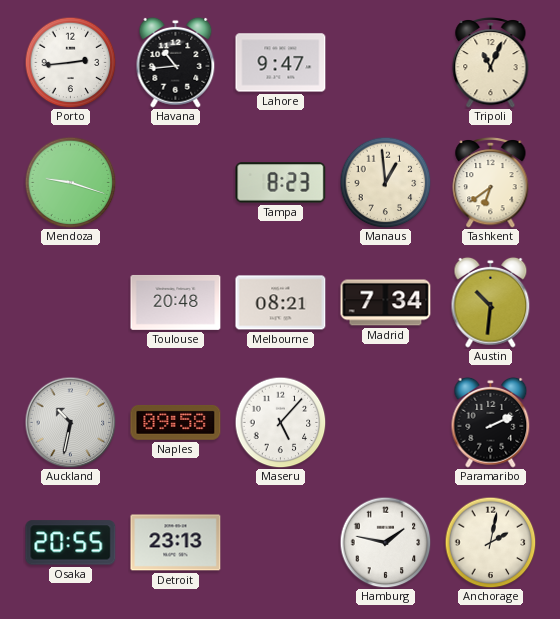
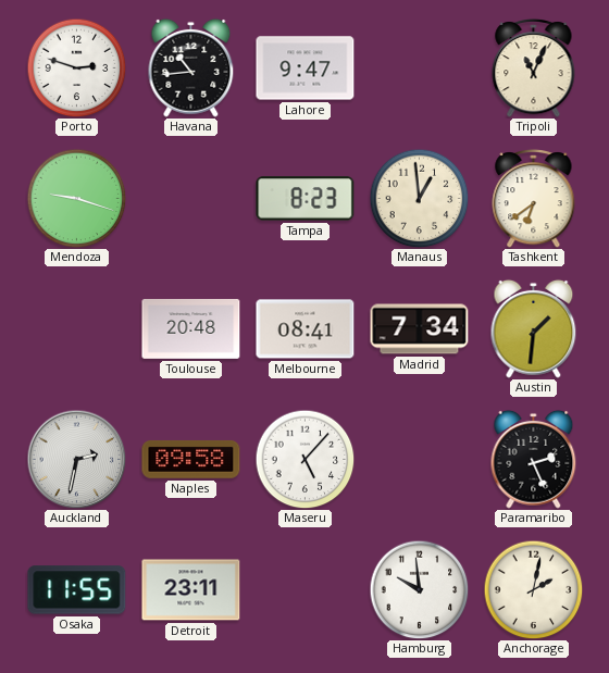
Porto: 2:44 -> 2:48
Melbourne: 08:21 -> 08:41
Austin: 10:31 -> 1:31
Auckland: 10:32 -> 2:32
Paramaribo: 2:11 -> 2:26
Osaka: 20:55 -> 11:55
Detroit: 23:13 -> 23:11
Hamburg: 1:47 -> 9:59
